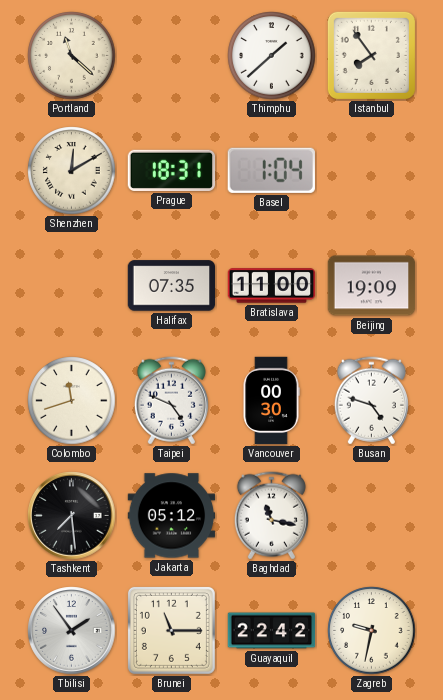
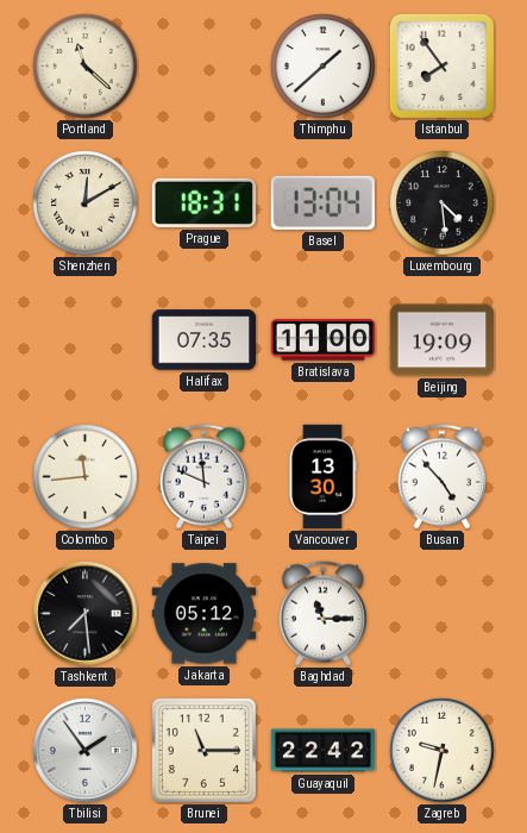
Basel: 1:04 -> 13:04
Luxembourg: none -> 4:29
Colombo: 11:42 -> 11:44
Taipei: 4:49 -> 11:49
Vancouver: 00:30 -> 13:30
Busan: 4:48 -> 4:53
Baghdad: 11:17 -> 11:15
